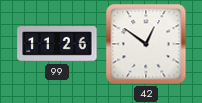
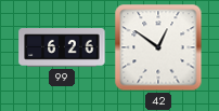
99: 11:26 -> 6:26
